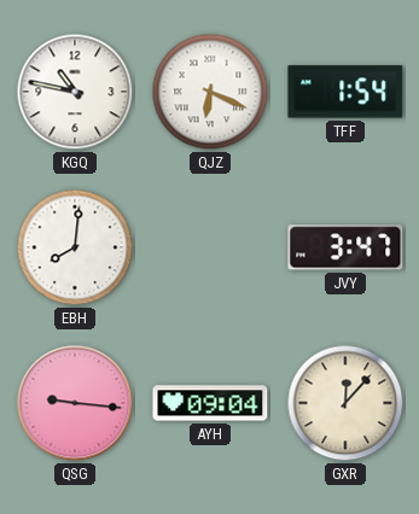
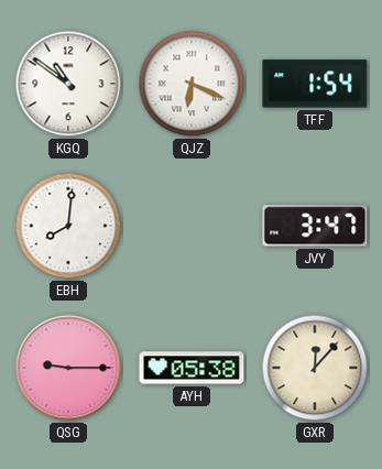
KGQ: 10:47 -> 10:51
QSG: 9:16 -> 9:15
AYH: 09:04 -> 05:38
